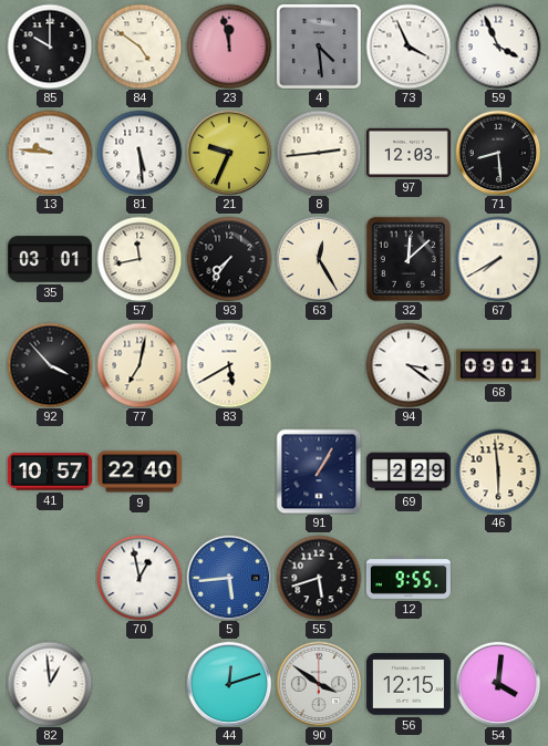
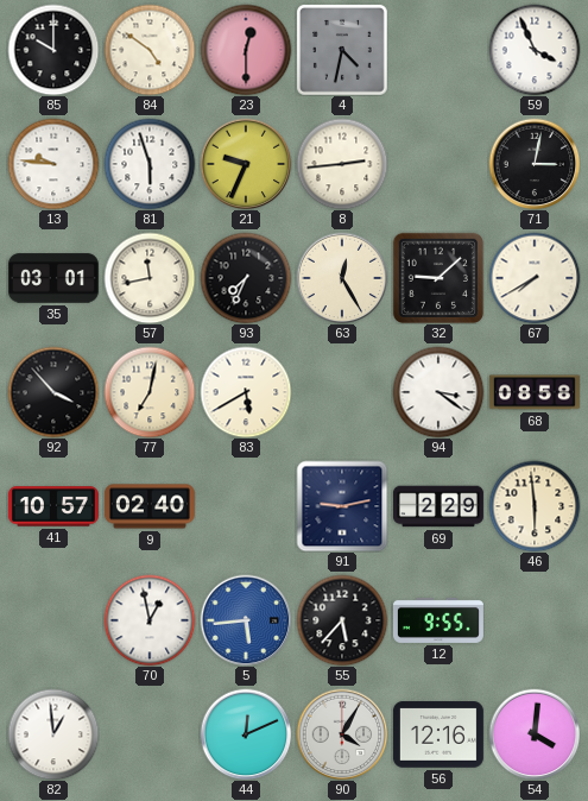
23: 11:58 -> 12:30
4: 4:29 -> 4:32
73: 3:56 -> none
81: 5:29 -> 5:57
97: 12:03 -> none
71: 8:29 -> 3:02
93: 7:36 -> 7:34
32: 12:08 -> 9:08
68: 09:01 -> 08:58
9: 22:40 -> 02:40
91: 1:05 -> 9:13
55: 5:42 -> 5:37
44: 12:12 -> 12:11
90: 3:51 -> 4:05
56: 12:15 -> 12:16
